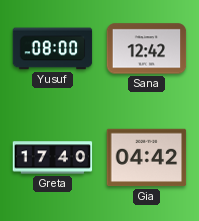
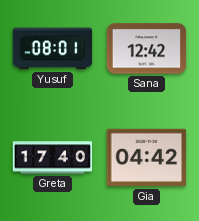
Yusuf: 08:00 -> 08:01
